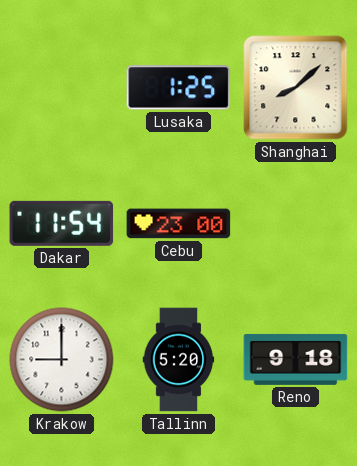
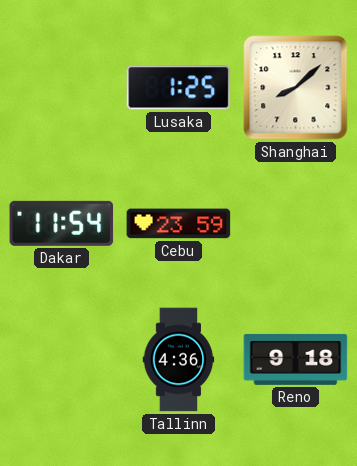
Cebu: 23:00 -> 23:59
Krakow: 9:00 -> none
Tallinn: 5:20 -> 4:36
